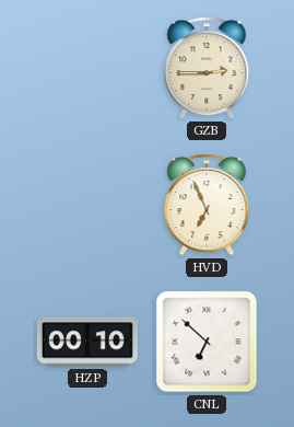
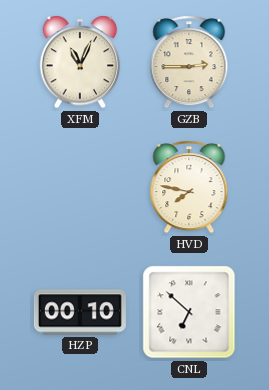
XFM: none -> 11:04
HVD: 6:56 -> 7:47
